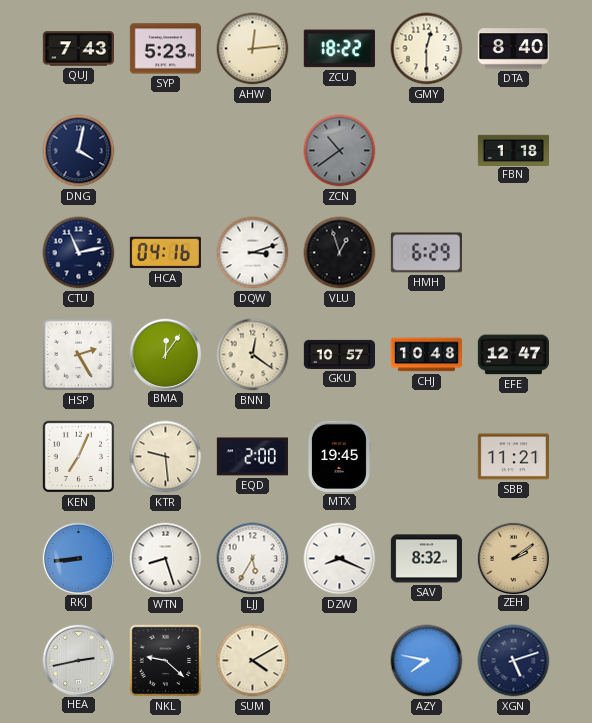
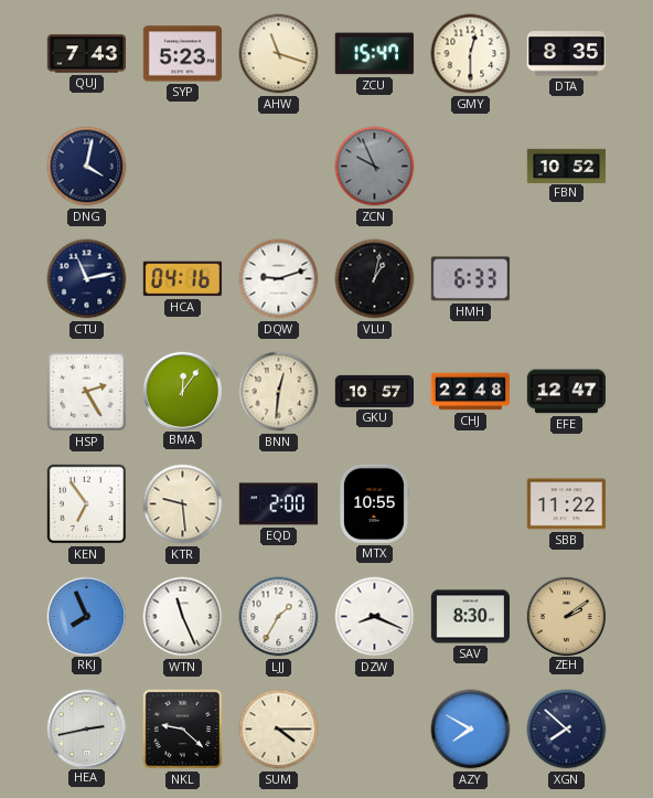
AHW: 12:14 -> 11:18
ZCU: 18:22 -> 15:47
DTA: 8:40 -> 8:35
ZCN: 10:39 -> 9:56
FBN: 1:18 -> 10:52
DQW: 3:12 -> 9:12
VLU: 12:57 -> 1:02
HMH: 6:29 -> 6:33
BNN: 12:21 -> 12:31
CHJ: 10:48 -> 22:48
KEN: 7:04 -> 6:54
MTX: 19:45 -> 10:55
SBB: 11:21 -> 11:22
RKJ: 8:44 -> 7:56
WTN: 8:27 -> 11:26
LJJ: 5:35 -> 1:35
SAV: 8:32 -> 8:30
SUM: 4:10 -> 4:15
AZY: 7:47 -> 7:50
XGN: 5:12 -> 7:52
